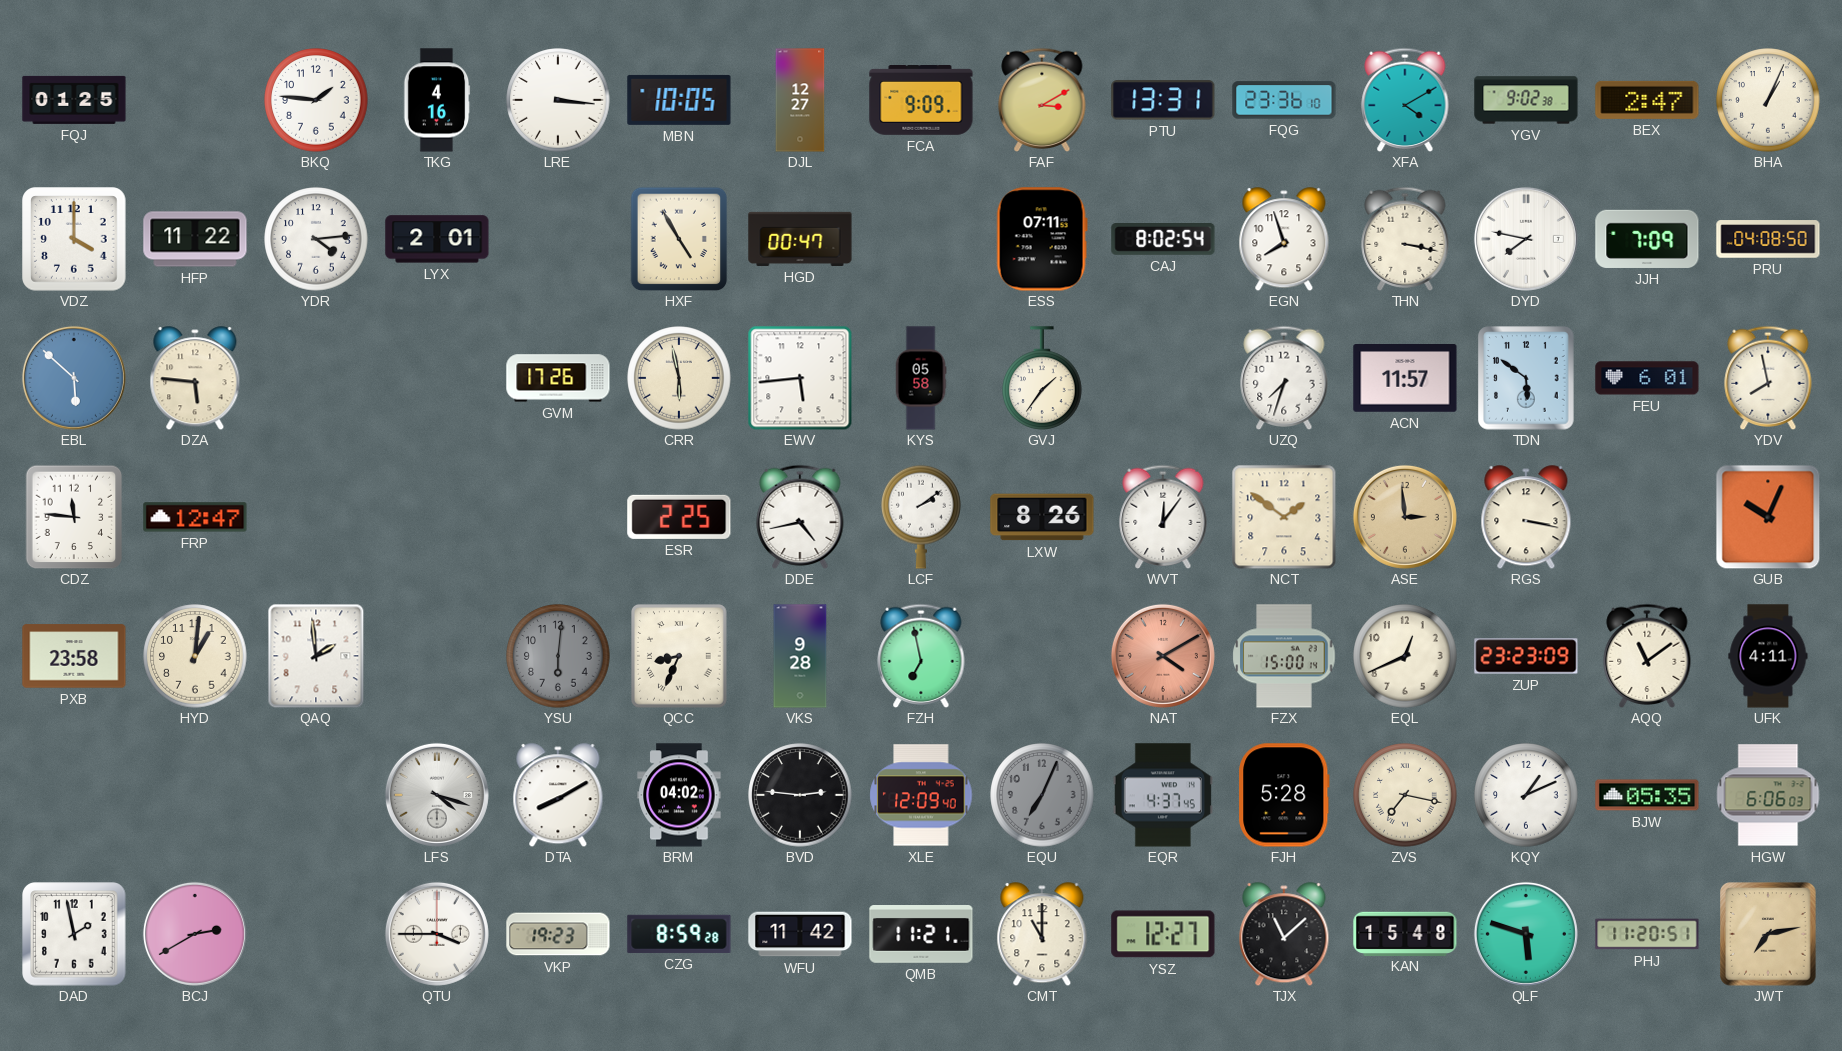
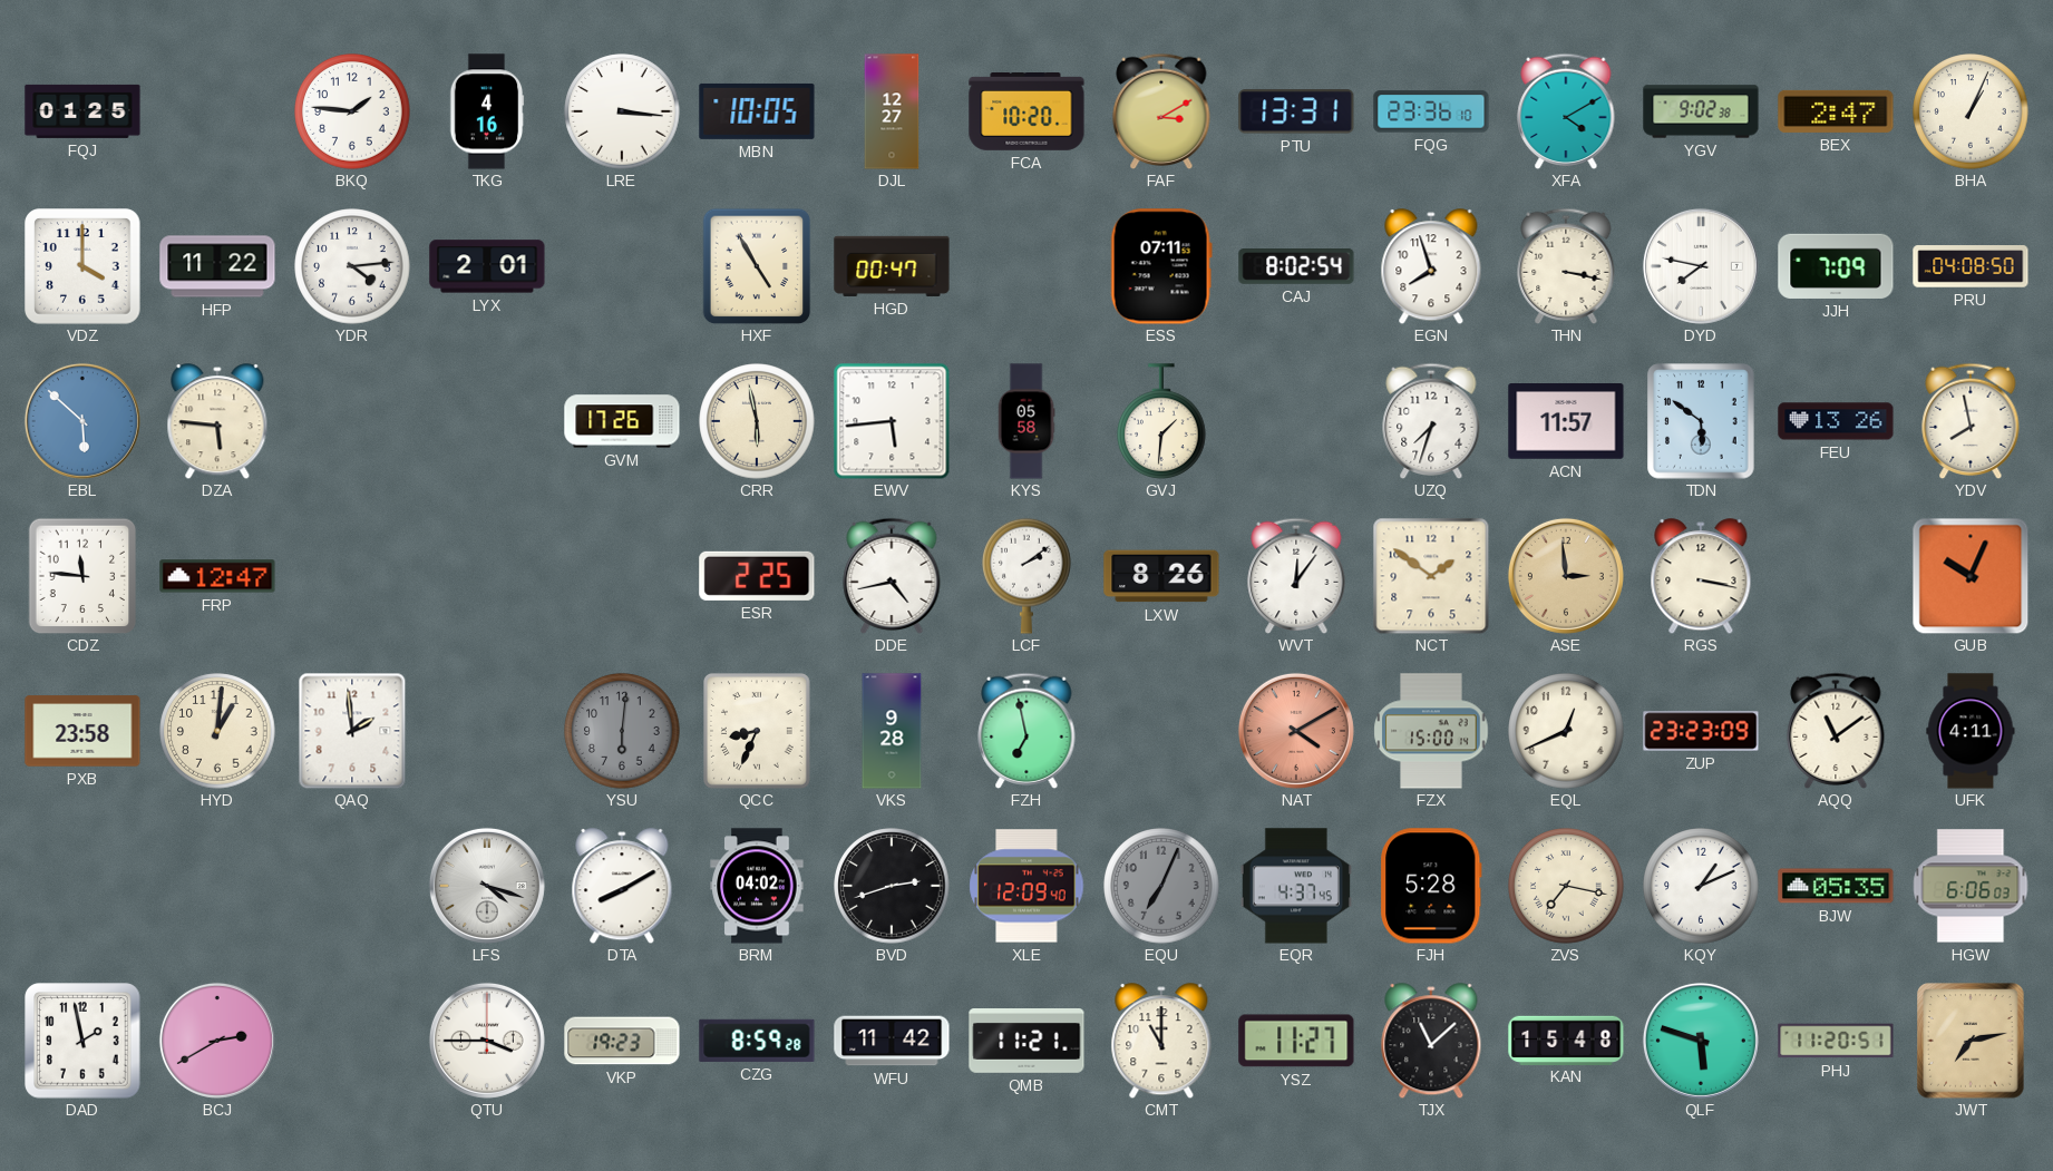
FCA: 9:09 -> 10:20
GVJ: 1:36 -> 1:31
FEU: 6:01 -> 13:26
BVD: 2:46 -> 2:42
YSZ: 12:27 -> 11:27
